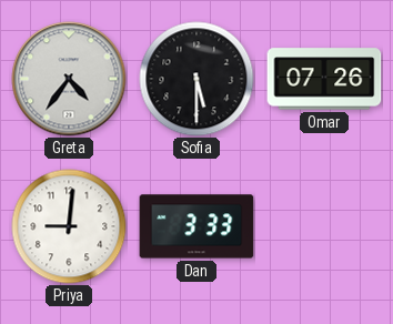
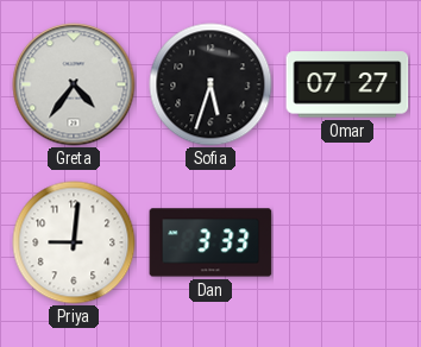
Sofia: 5:30 -> 5:33
Omar: 07:26 -> 07:27
